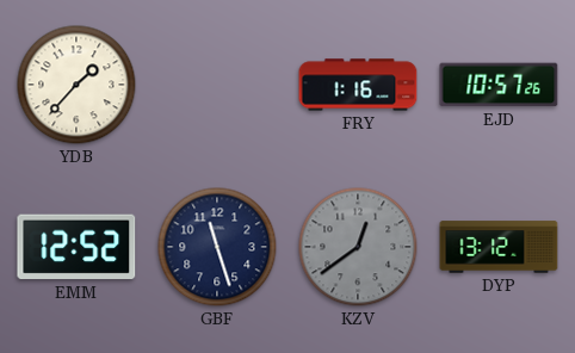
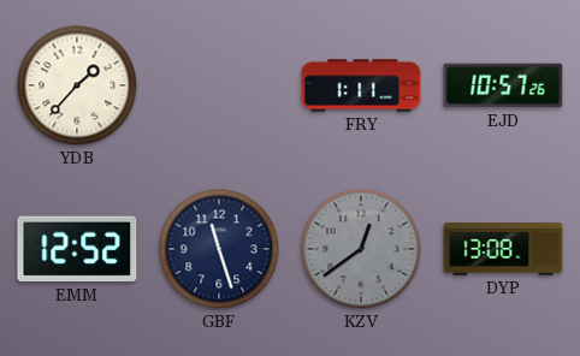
FRY: 1:16 -> 1:11
DYP: 13:12 -> 13:08
